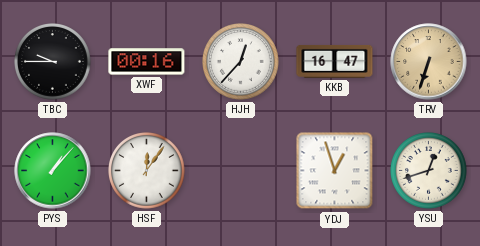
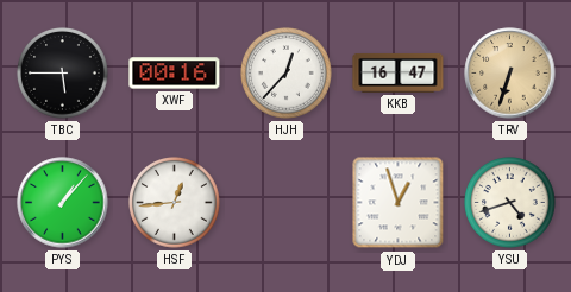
TBC: 9:45 -> 5:45
HSF: 12:06 -> 12:44
YSU: 12:42 -> 4:42
